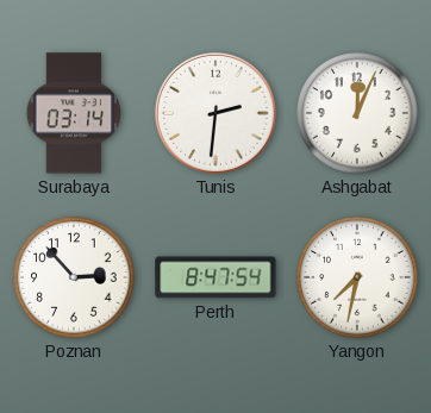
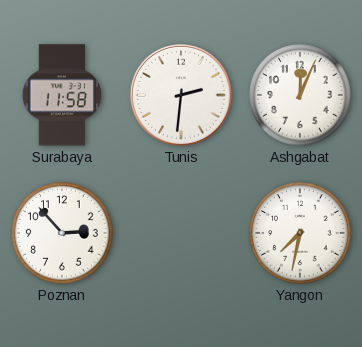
Surabaya: 03:14 -> 11:58
Perth: 8:47 -> none
